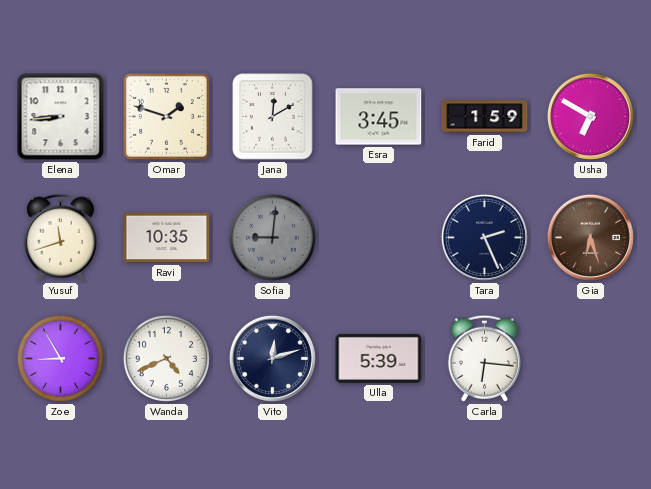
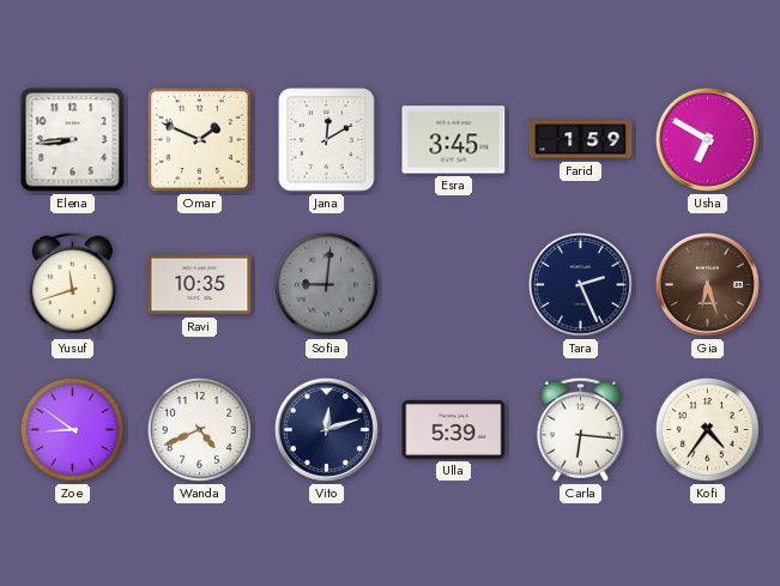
Omar: 1:48 -> 1:49
Zoe: 8:55 -> 8:51
Kofi: none -> 4:36
